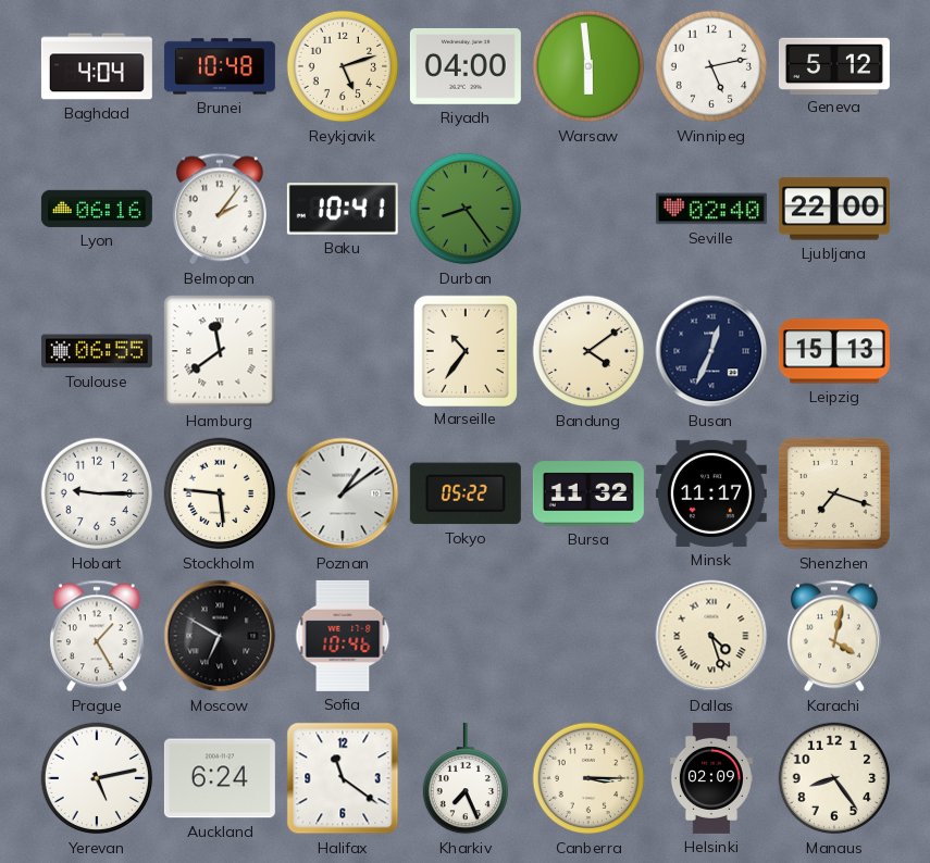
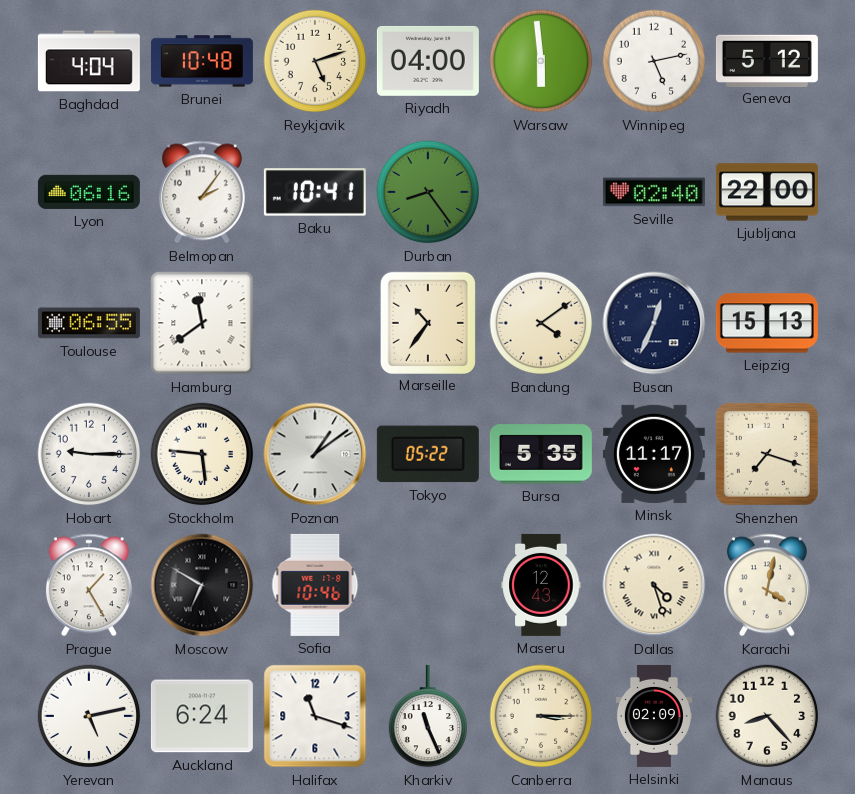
Bursa: 11:32 -> 5:35
Maseru: none -> 12:43
Halifax: 11:21 -> 11:18
Kharkiv: 7:26 -> 11:26
Manaus: 8:24 -> 8:23
